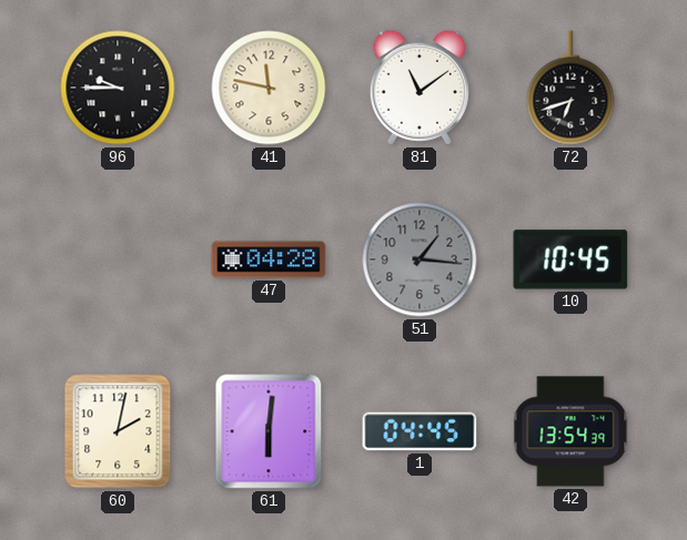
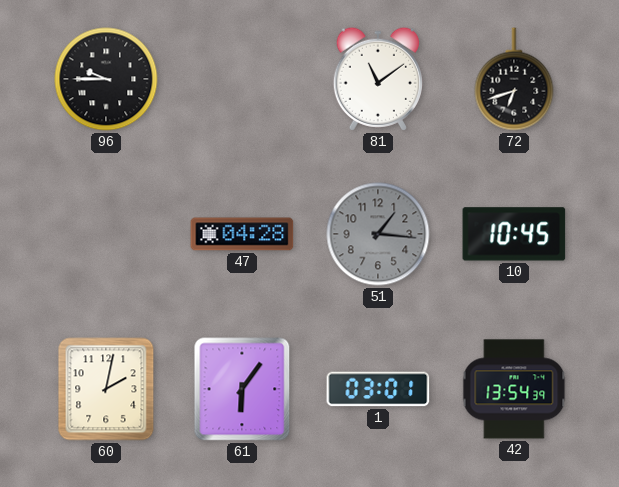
41: 11:47 -> none
61: 6:01 -> 6:06
1: 04:45 -> 03:01
